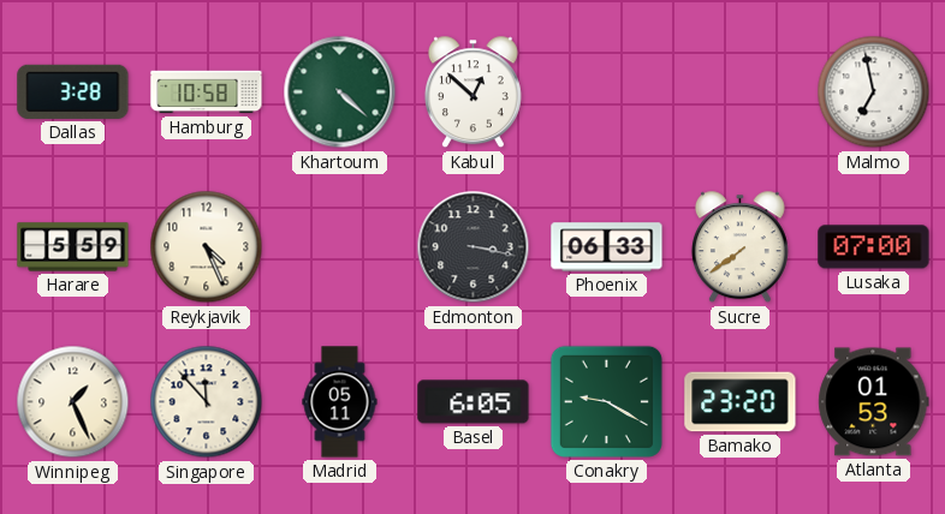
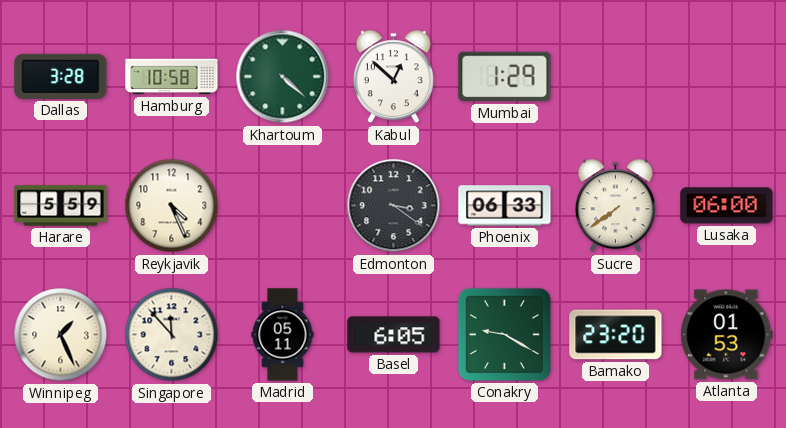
Mumbai: none -> 1:29
Malmo: 6:58 -> none
Edmonton: 3:17 -> 3:21
Lusaka: 07:00 -> 06:00
